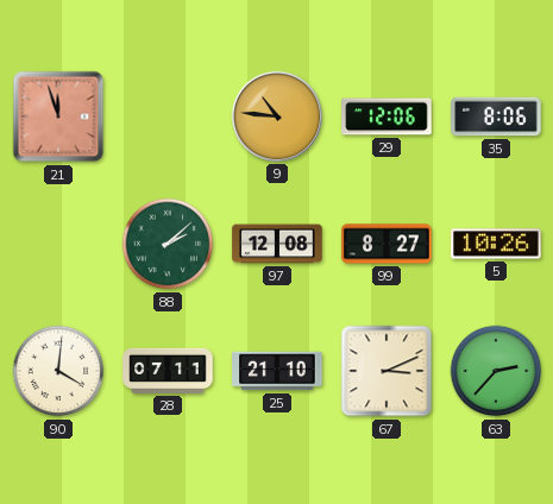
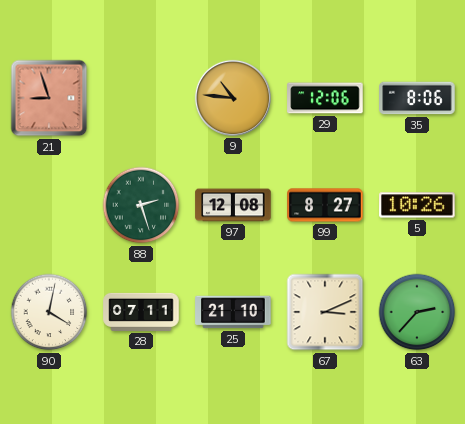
21: 11:57 -> 8:57
88: 2:08 -> 2:27
90: 4:01 -> 4:02
